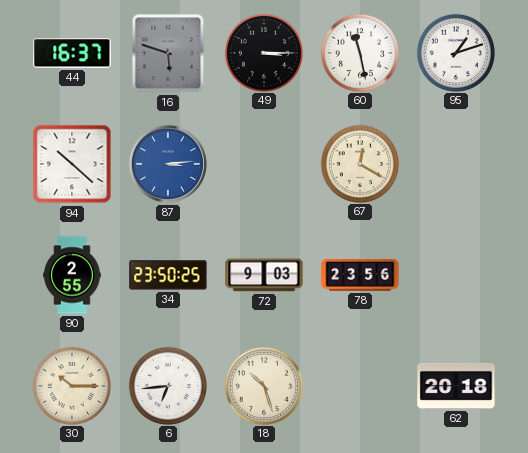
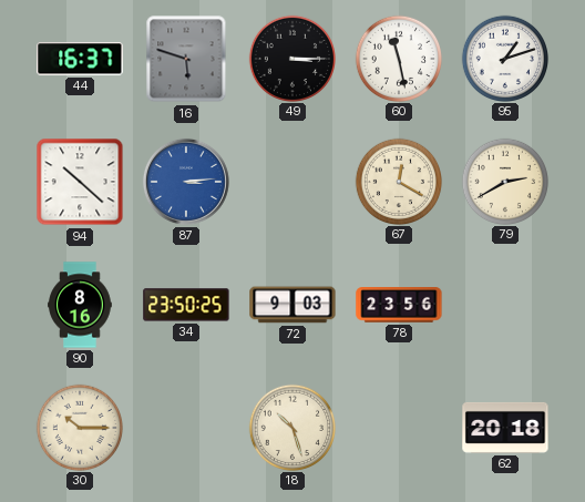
79: none -> 2:40
90: 2:55 -> 8:16
6: 6:44 -> none
